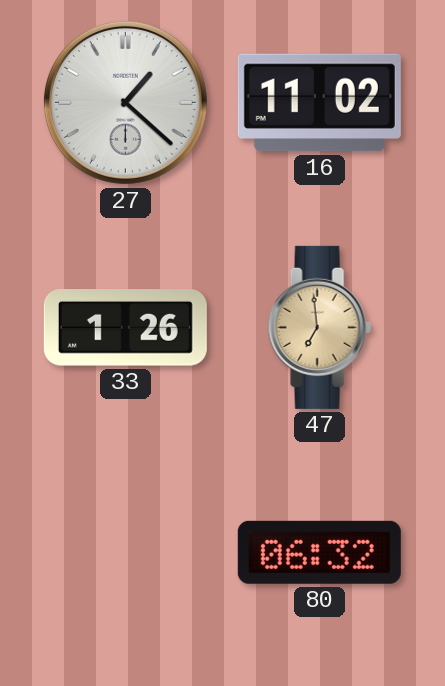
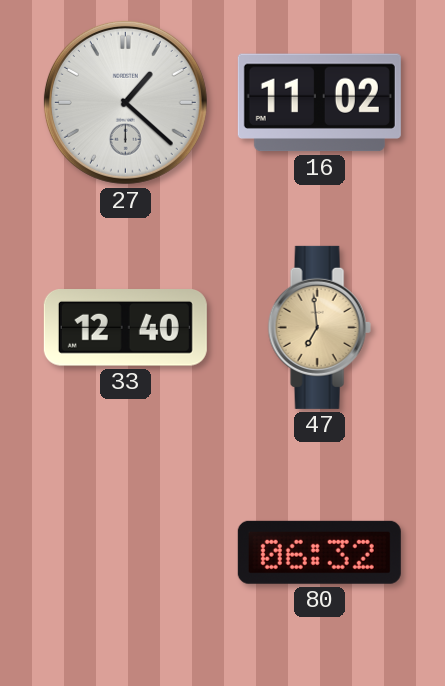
33: 1:26 -> 12:40
